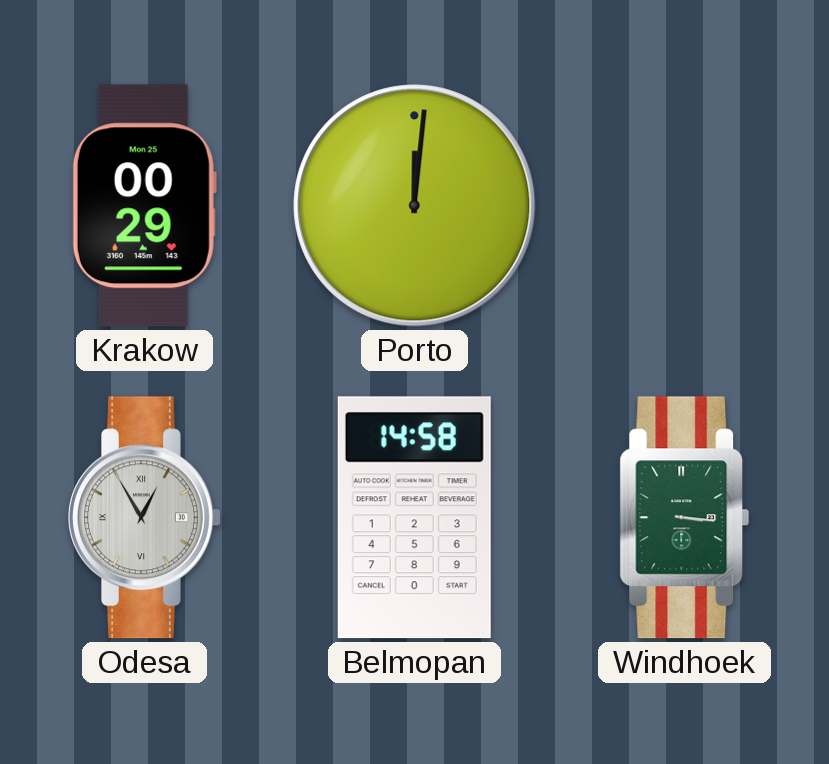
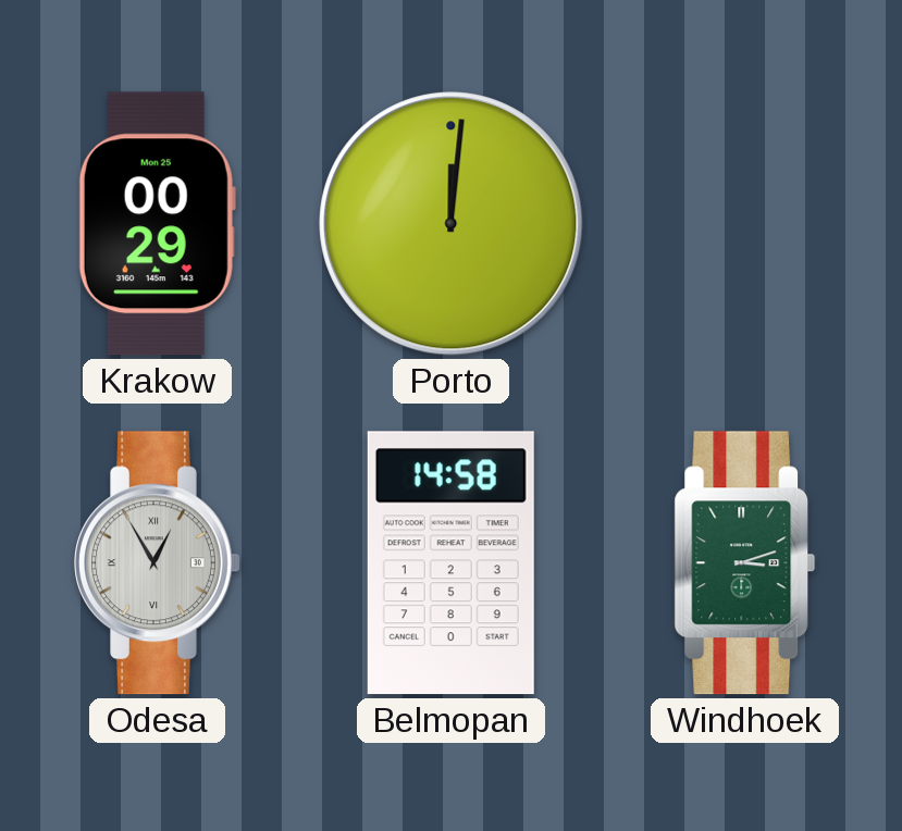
Windhoek: 3:16 -> 3:12
